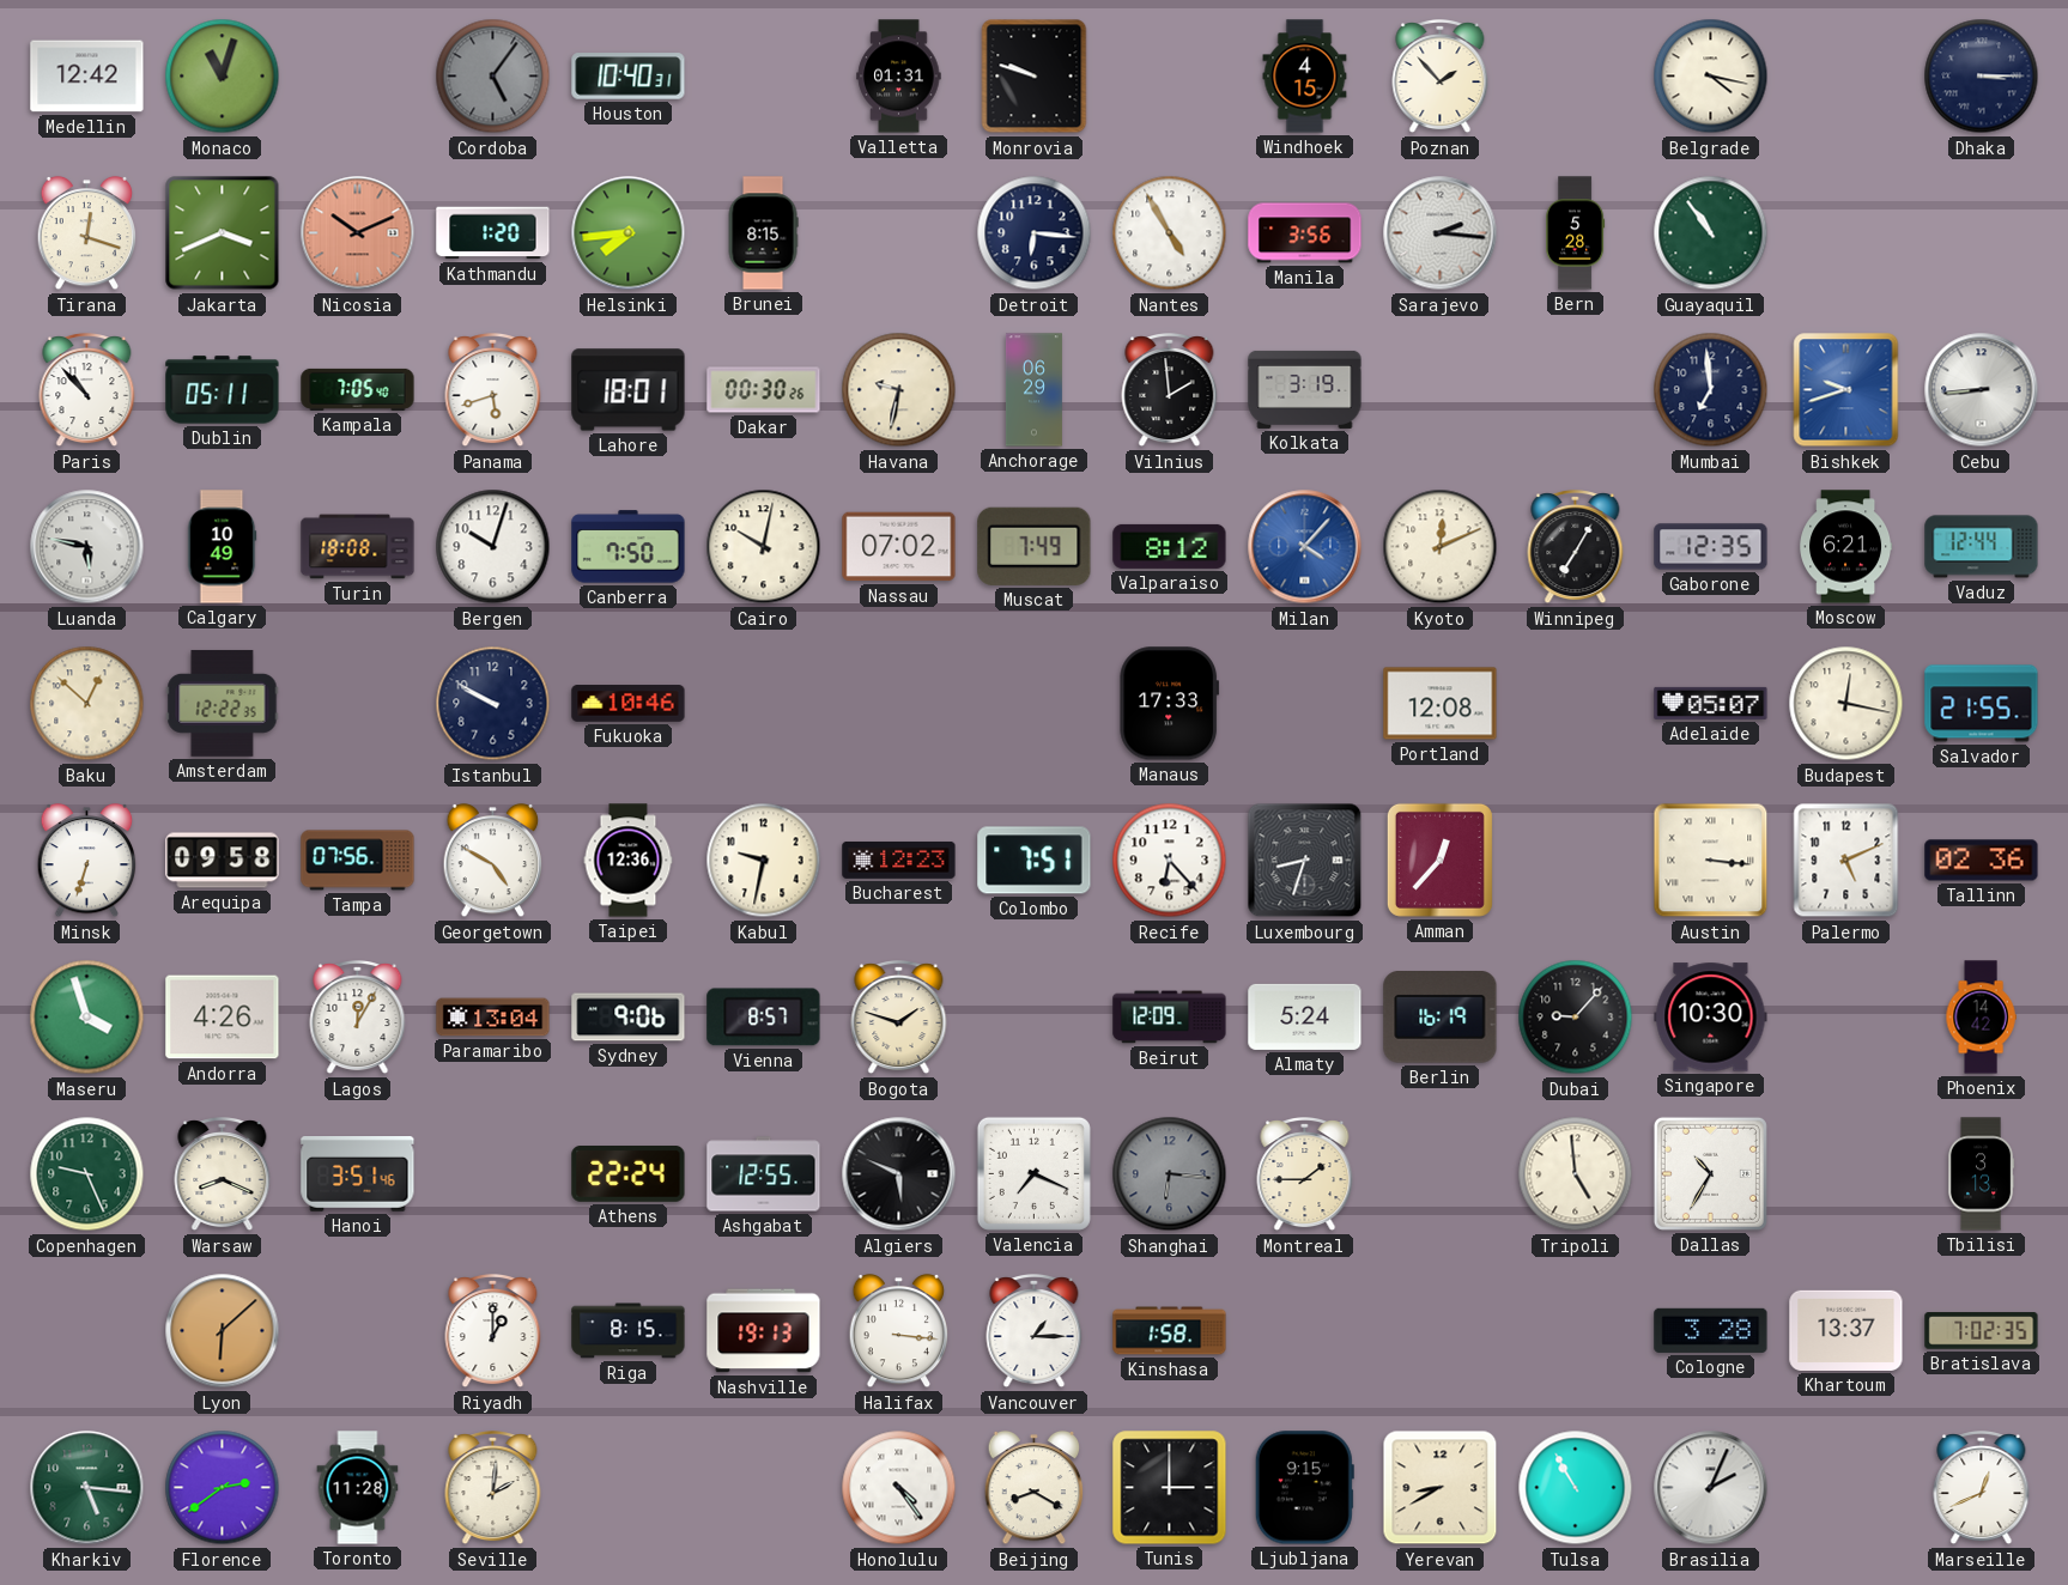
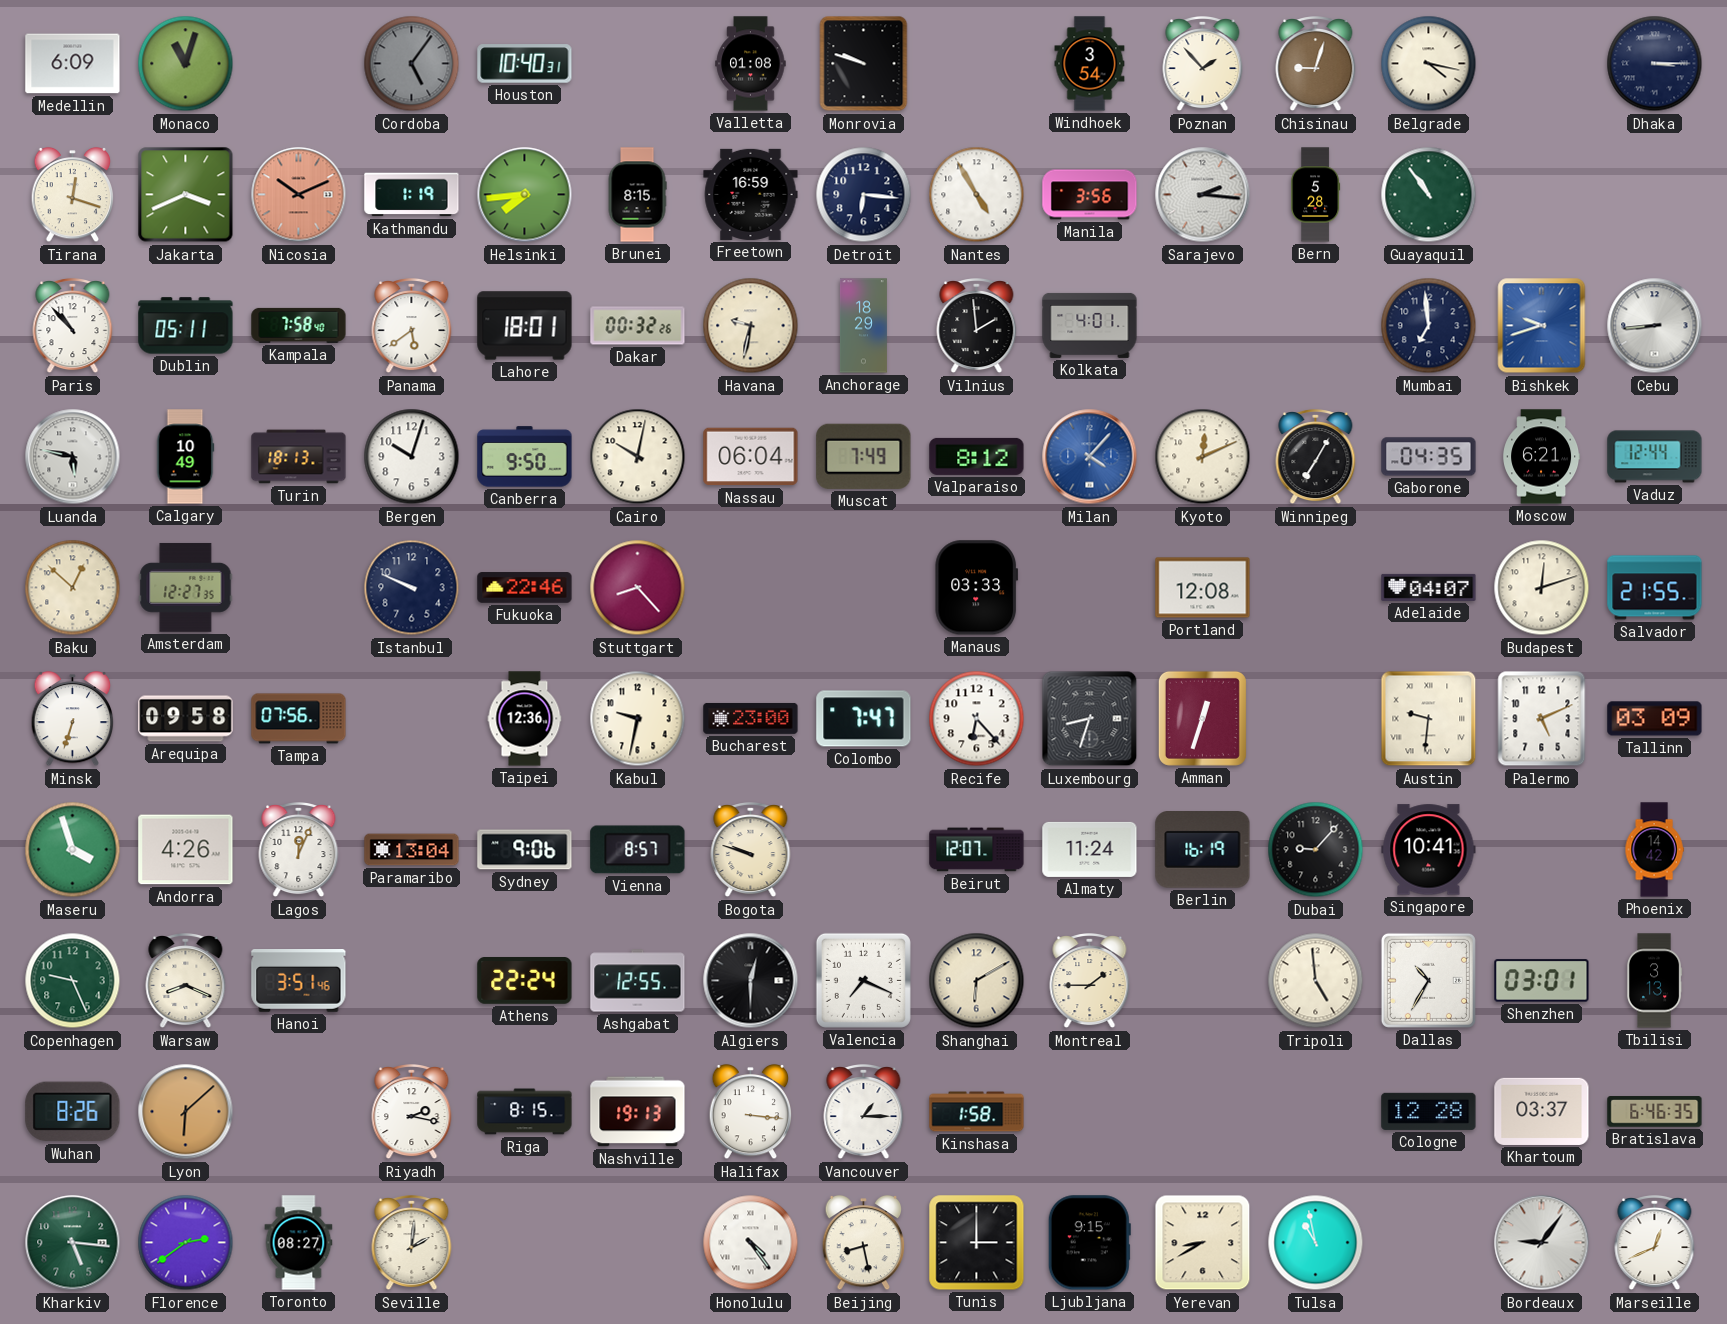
Medellin: 12:42 -> 6:09
Valletta: 01:31 -> 01:08
Windhoek: 4:15 -> 3:54
Chisinau: none -> 9:03
Kathmandu: 1:20 -> 1:19
Freetown: none -> 16:59
Kampala: 7:05 -> 7:58
Panama: 5:42 -> 5:39
Dakar: 00:30 -> 00:32
Anchorage: 06:29 -> 18:29
Kolkata: 3:19 -> 4:01
Turin: 18:08 -> 18:13
Canberra: 7:50 -> 9:50
Nassau: 07:02 -> 06:04
Gaborone: 12:35 -> 04:35
Amsterdam: 12:22 -> 12:27
Istanbul: 9:50 -> 9:49
Fukuoka: 10:46 -> 22:46
Stuttgart: none -> 8:23
Manaus: 17:33 -> 03:33
Adelaide: 05:07 -> 04:07
Budapest: 12:17 -> 12:12
Georgetown: 4:50 -> none
Bucharest: 12:23 -> 23:00
Colombo: 7:51 -> 7:47
Amman: 12:37 -> 12:33
Austin: 3:16 -> 9:31
Tallinn: 02:36 -> 03:09
Lagos: 12:05 -> 12:04
Bogota: 1:48 -> 9:48
Beirut: 12:09 -> 12:07
Almaty: 5:24 -> 11:24
Singapore: 10:30 -> 10:41
Algiers: 5:49 -> 12:30
Shanghai: 6:16 -> 6:10
Shanghai dial: grey -> cream
Shenzhen: none -> 03:01
Wuhan: none -> 8:26
Riyadh: 1:00 -> 2:17
Cologne: 3:28 -> 12:28
Khartoum: 13:37 -> 03:37
Bratislava: 7:02 -> 6:46
Toronto: 11:28 -> 08:27
Beijing: 8:20 -> 8:28
Tulsa: 10:55 -> 10:58
Brasilia: 2:04 -> none
Bordeaux: none -> 9:06
